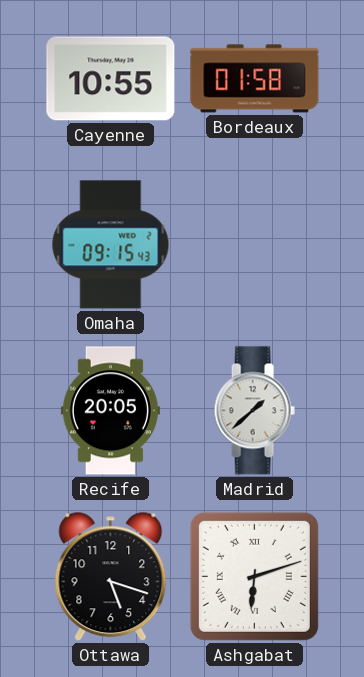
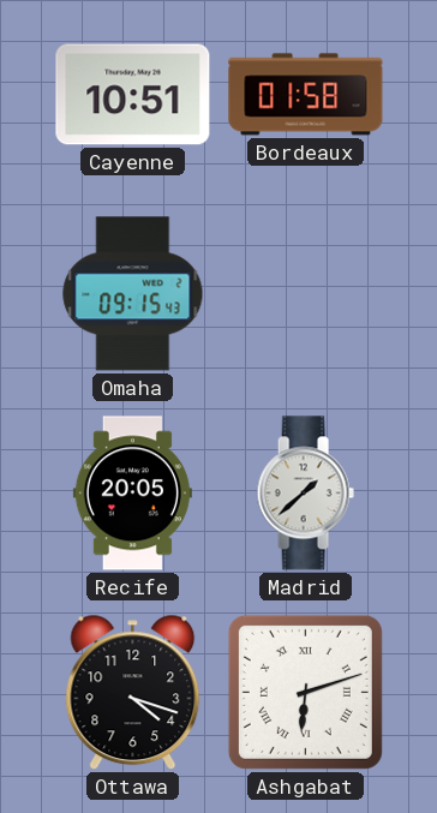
Cayenne: 10:55 -> 10:51
Ottawa: 5:18 -> 4:18
